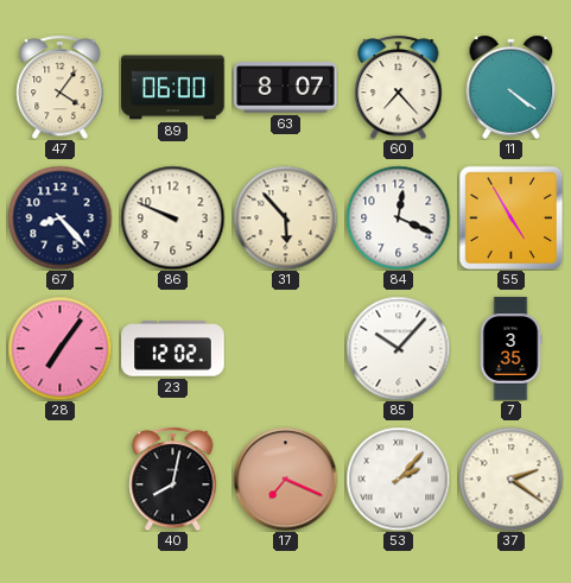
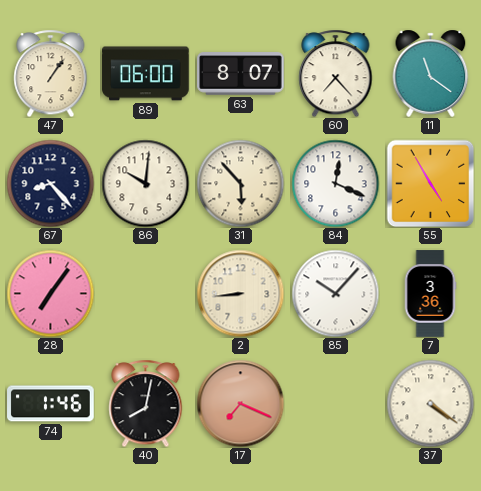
47: 4:06 -> 1:06
11: 4:21 -> 11:21
86: 9:49 -> 10:01
23: 12:02 -> none
2: none -> 8:44
7: 3:35 -> 3:36
74: none -> 1:46
53: 2:07 -> none
37: 2:21 -> 4:21
